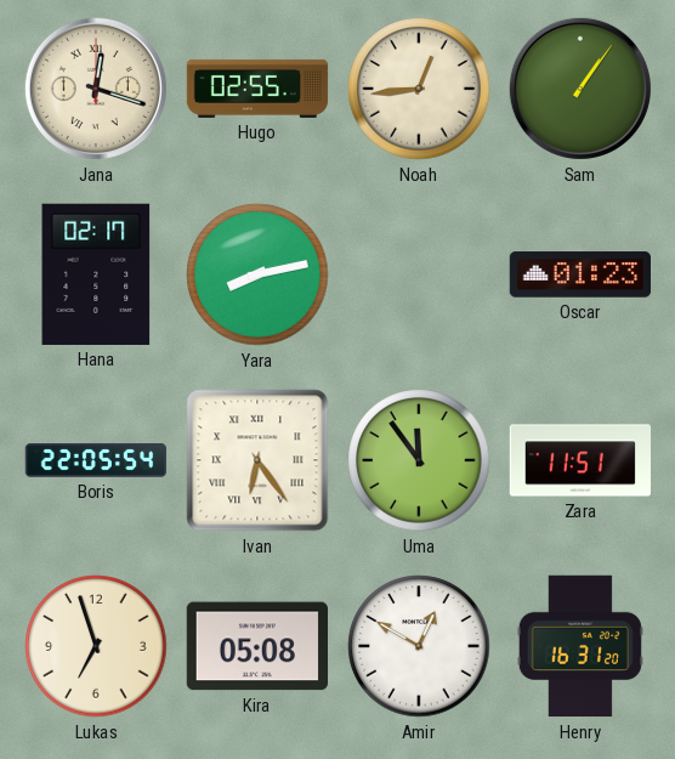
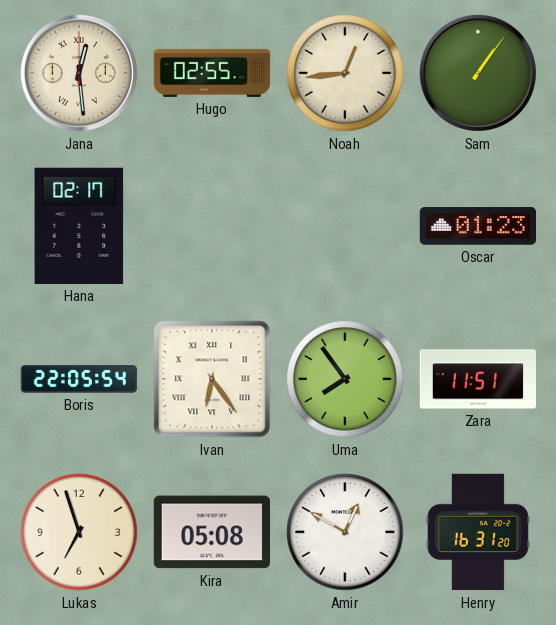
Jana: 12:18 -> 12:29
Yara: 8:13 -> none
Uma: 11:54 -> 7:54
